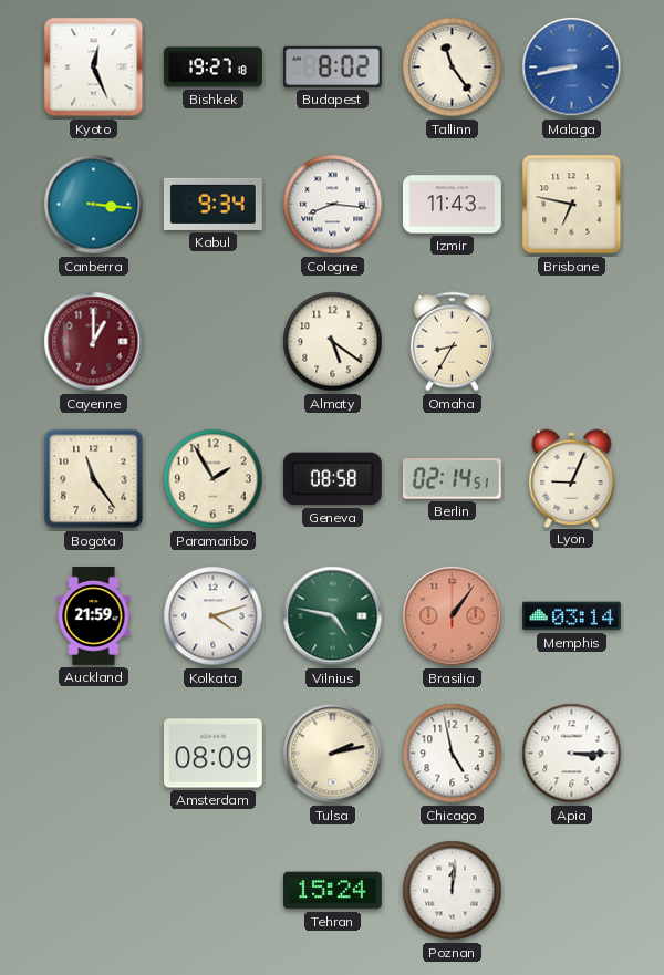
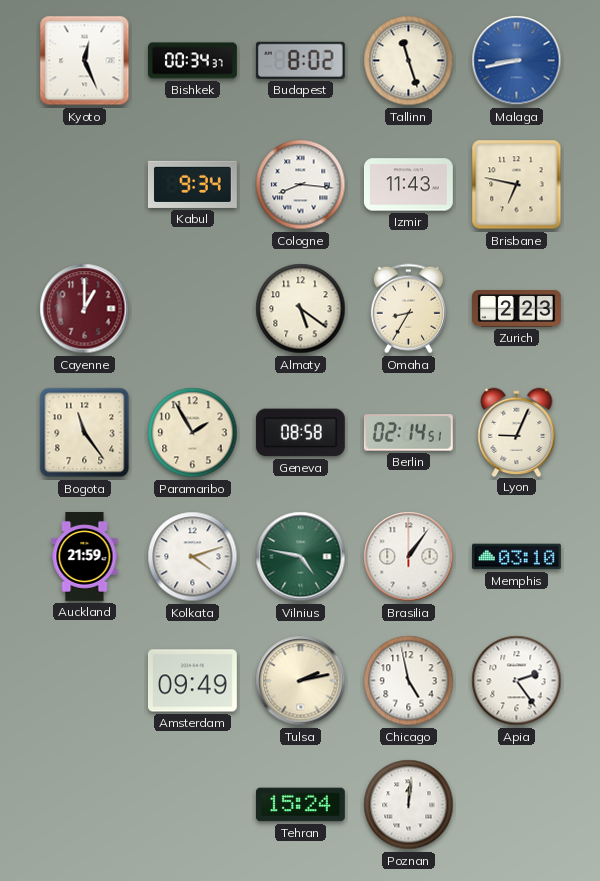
Bishkek: 19:27 -> 00:34
Tallinn: 11:24 -> 11:27
Canberra: 3:16 -> none
Zurich: none -> 2:23
Brasilia dial: salmon -> white
Memphis: 03:14 -> 03:10
Amsterdam: 08:09 -> 09:49
Apia: 3:15 -> 2:24
